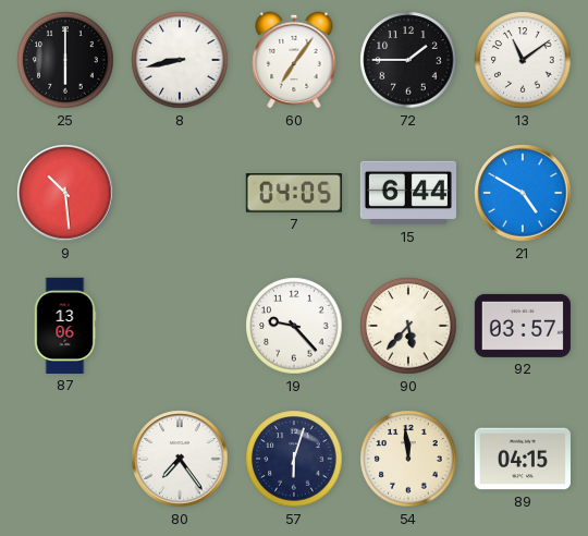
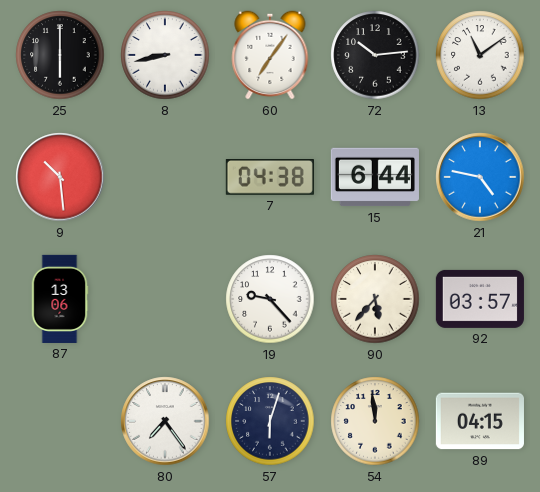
72: 1:45 -> 10:14
7: 04:05 -> 04:38
21: 4:50 -> 4:47
